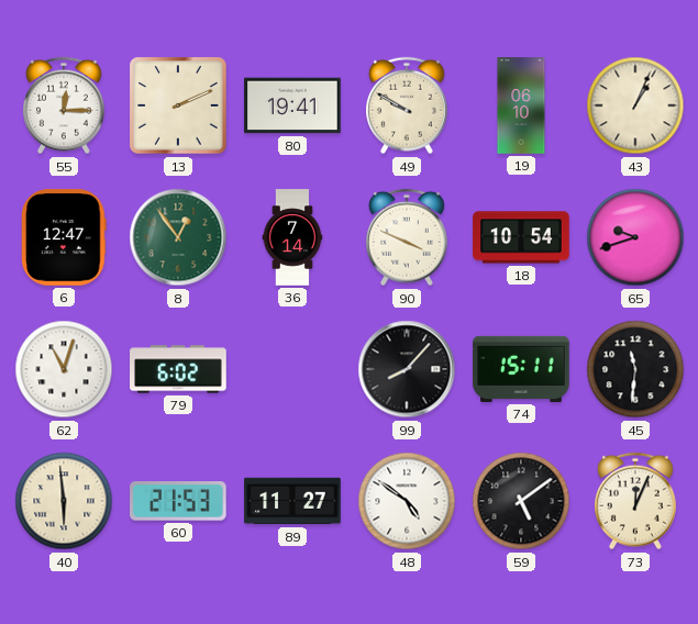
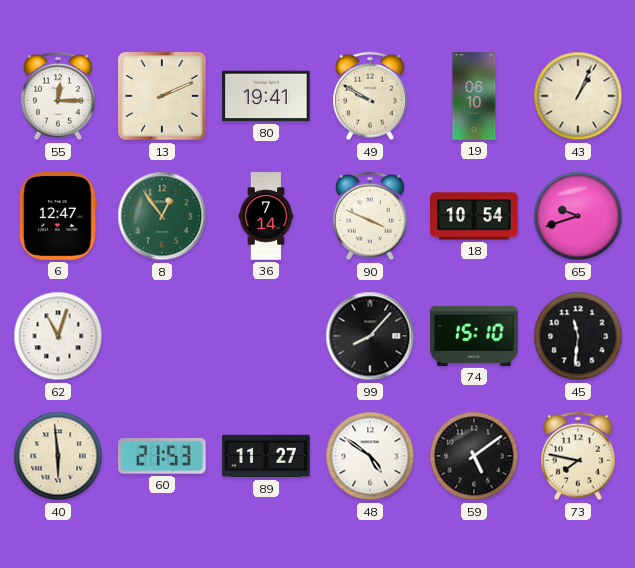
79: 6:02 -> none
74: 15:11 -> 15:10
73: 12:04 -> 7:47
